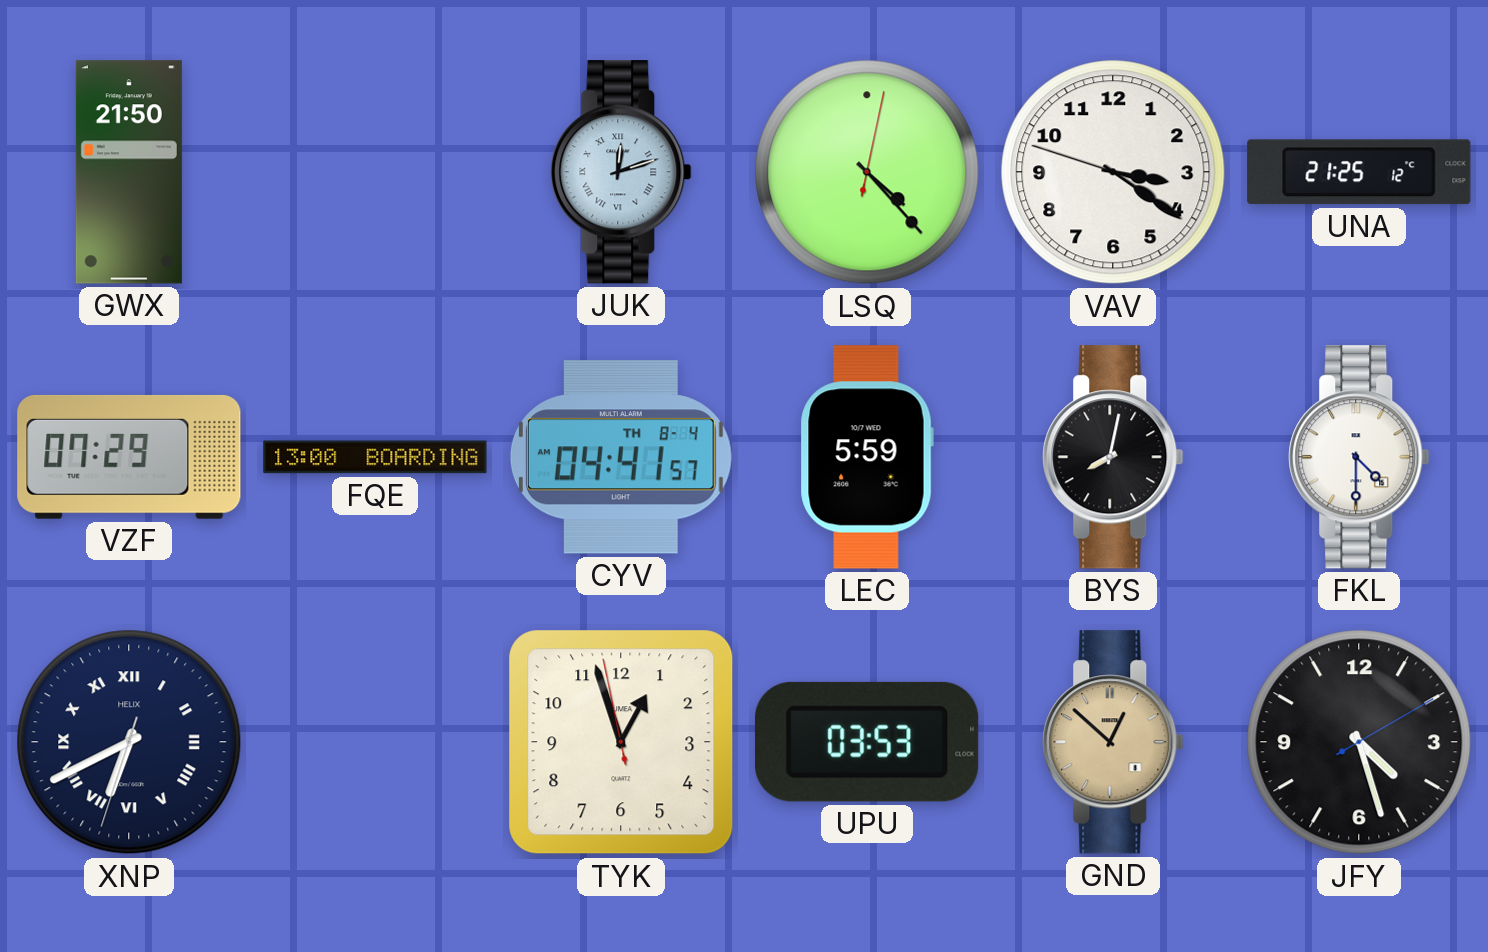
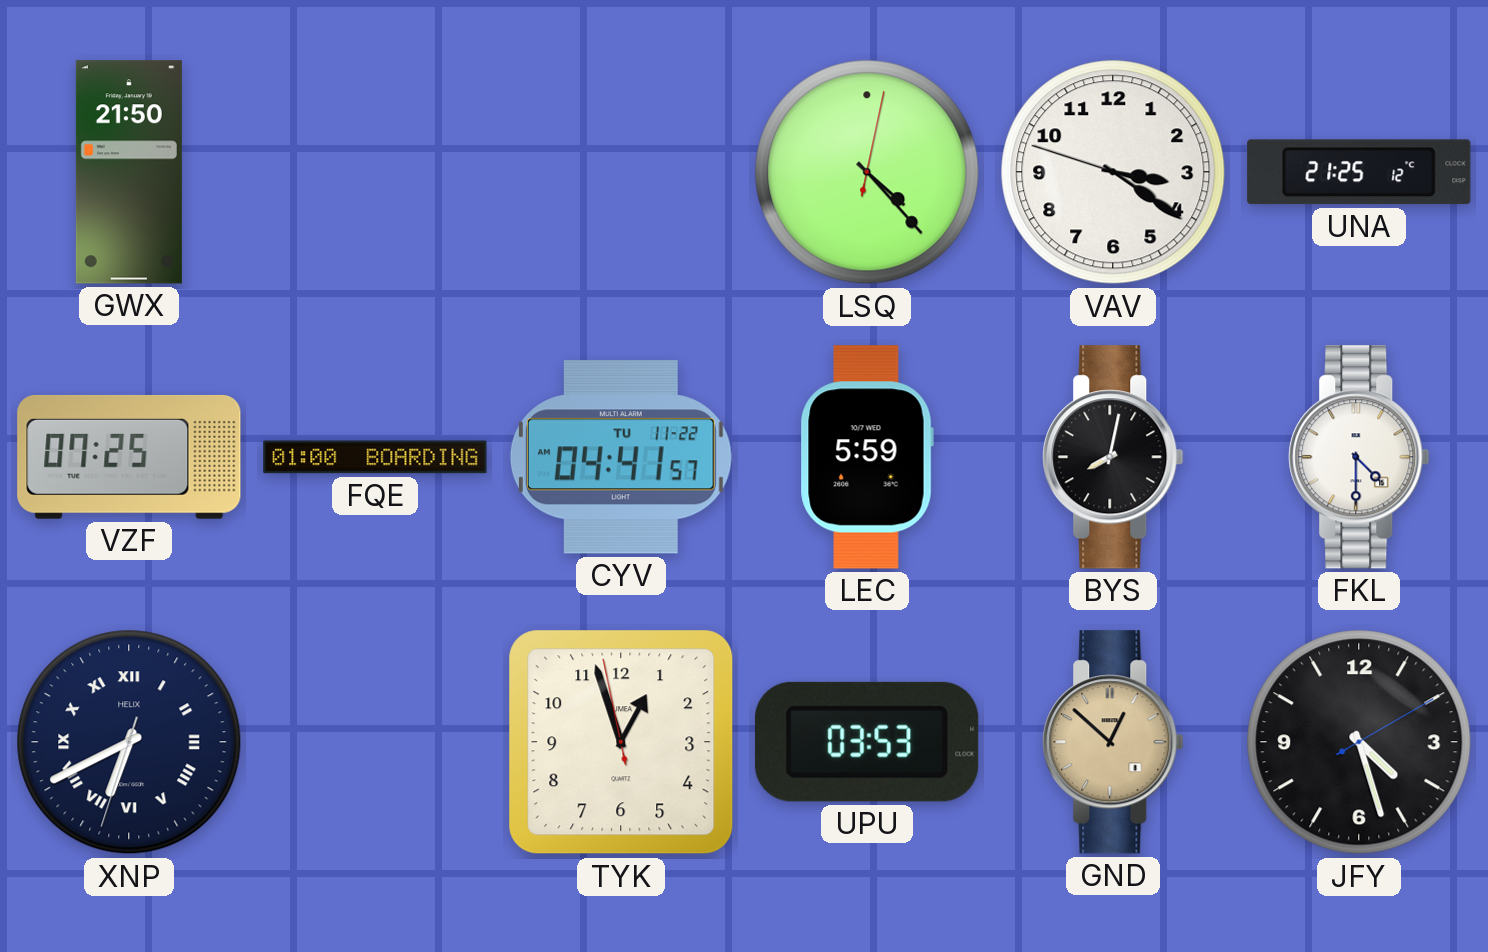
JUK: 12:12 -> none
VZF: 07:29 -> 07:25
FQE: 13:00 -> 01:00
CYV date: TH 8-4 -> TU 11-22
